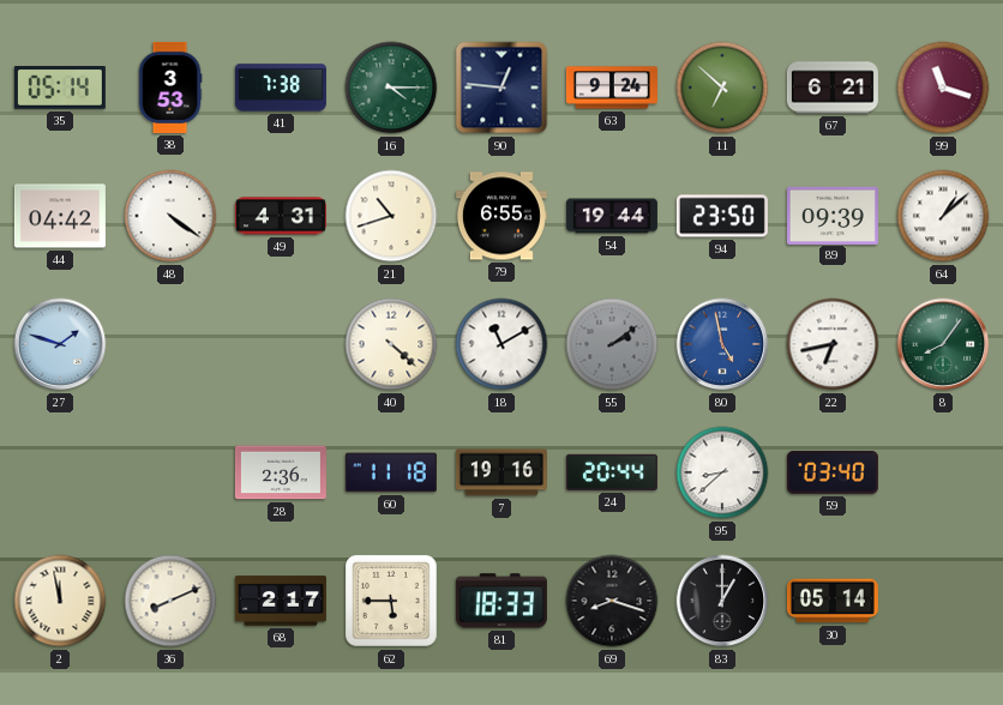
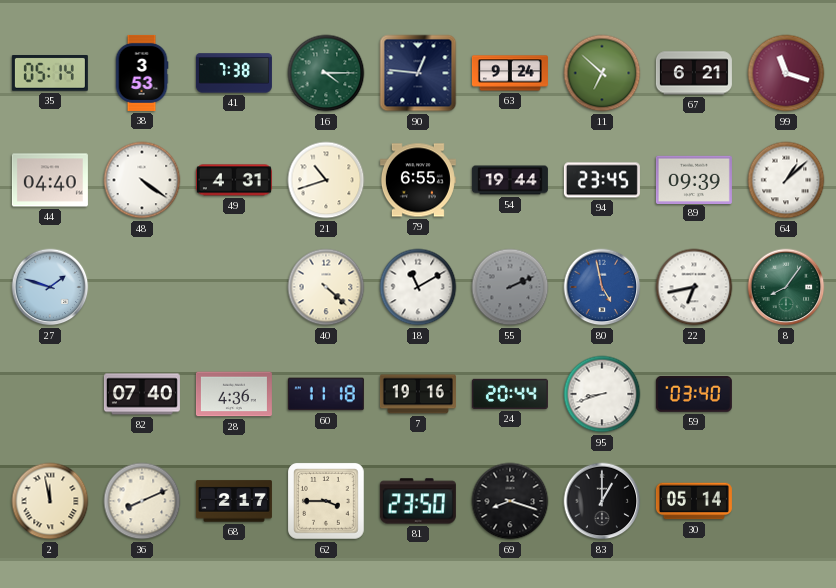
44: 04:42 -> 04:40
94: 23:50 -> 23:45
55: 2:09 -> 2:11
82: none -> 07:40
28: 2:36 -> 4:36
95: 8:38 -> 8:42
62: 5:45 -> 3:45
81: 18:33 -> 23:50
